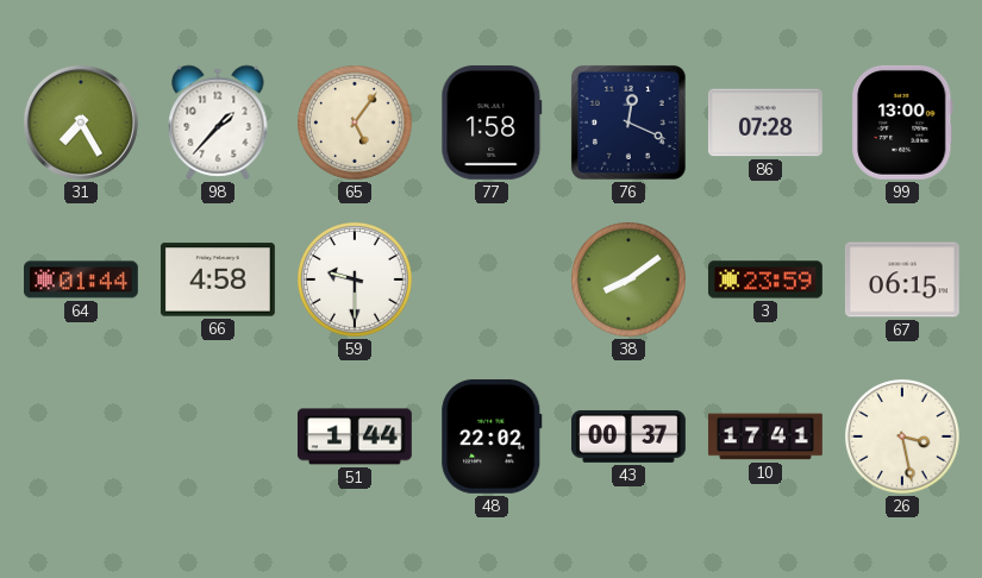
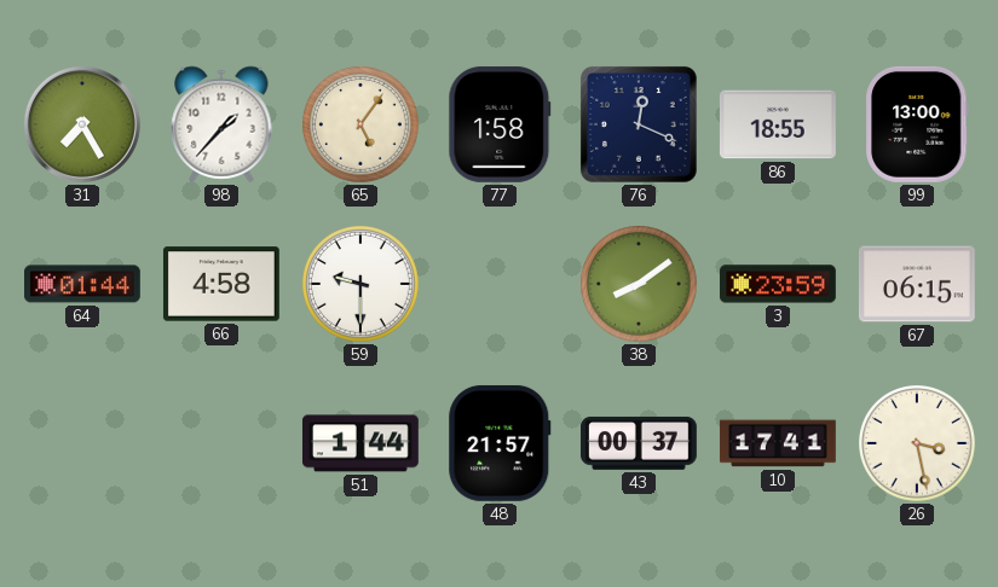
86: 07:28 -> 18:55
48: 22:02 -> 21:57
